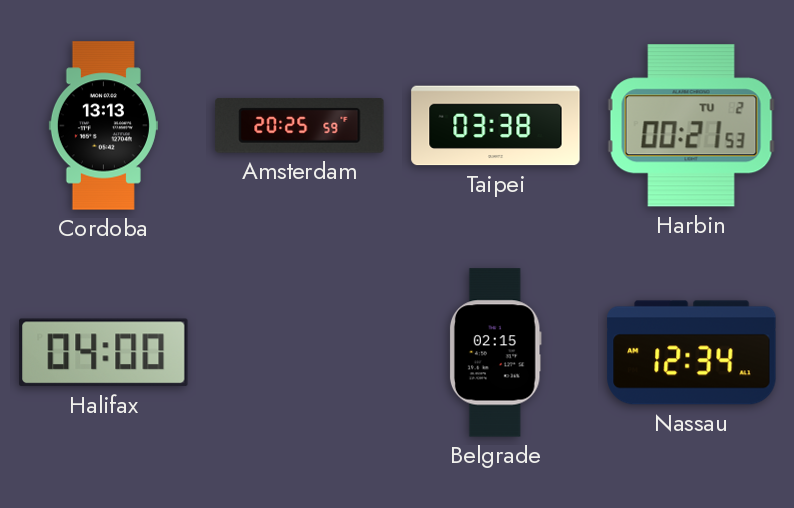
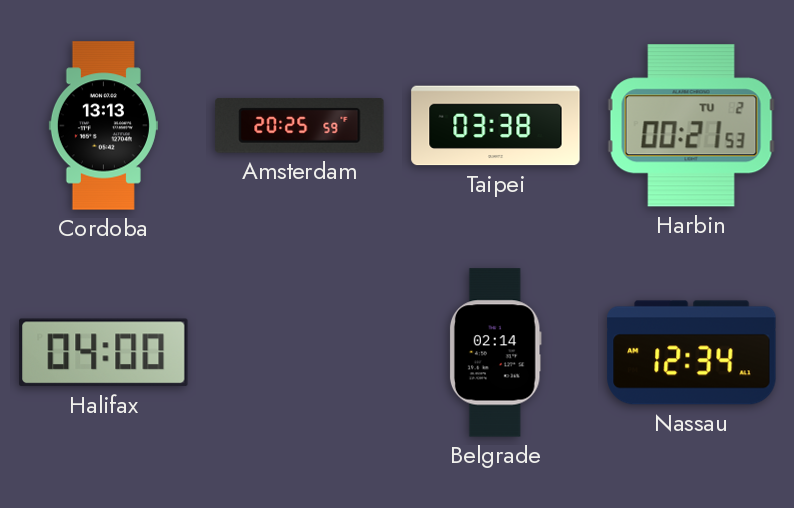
Belgrade: 02:15 -> 02:14
